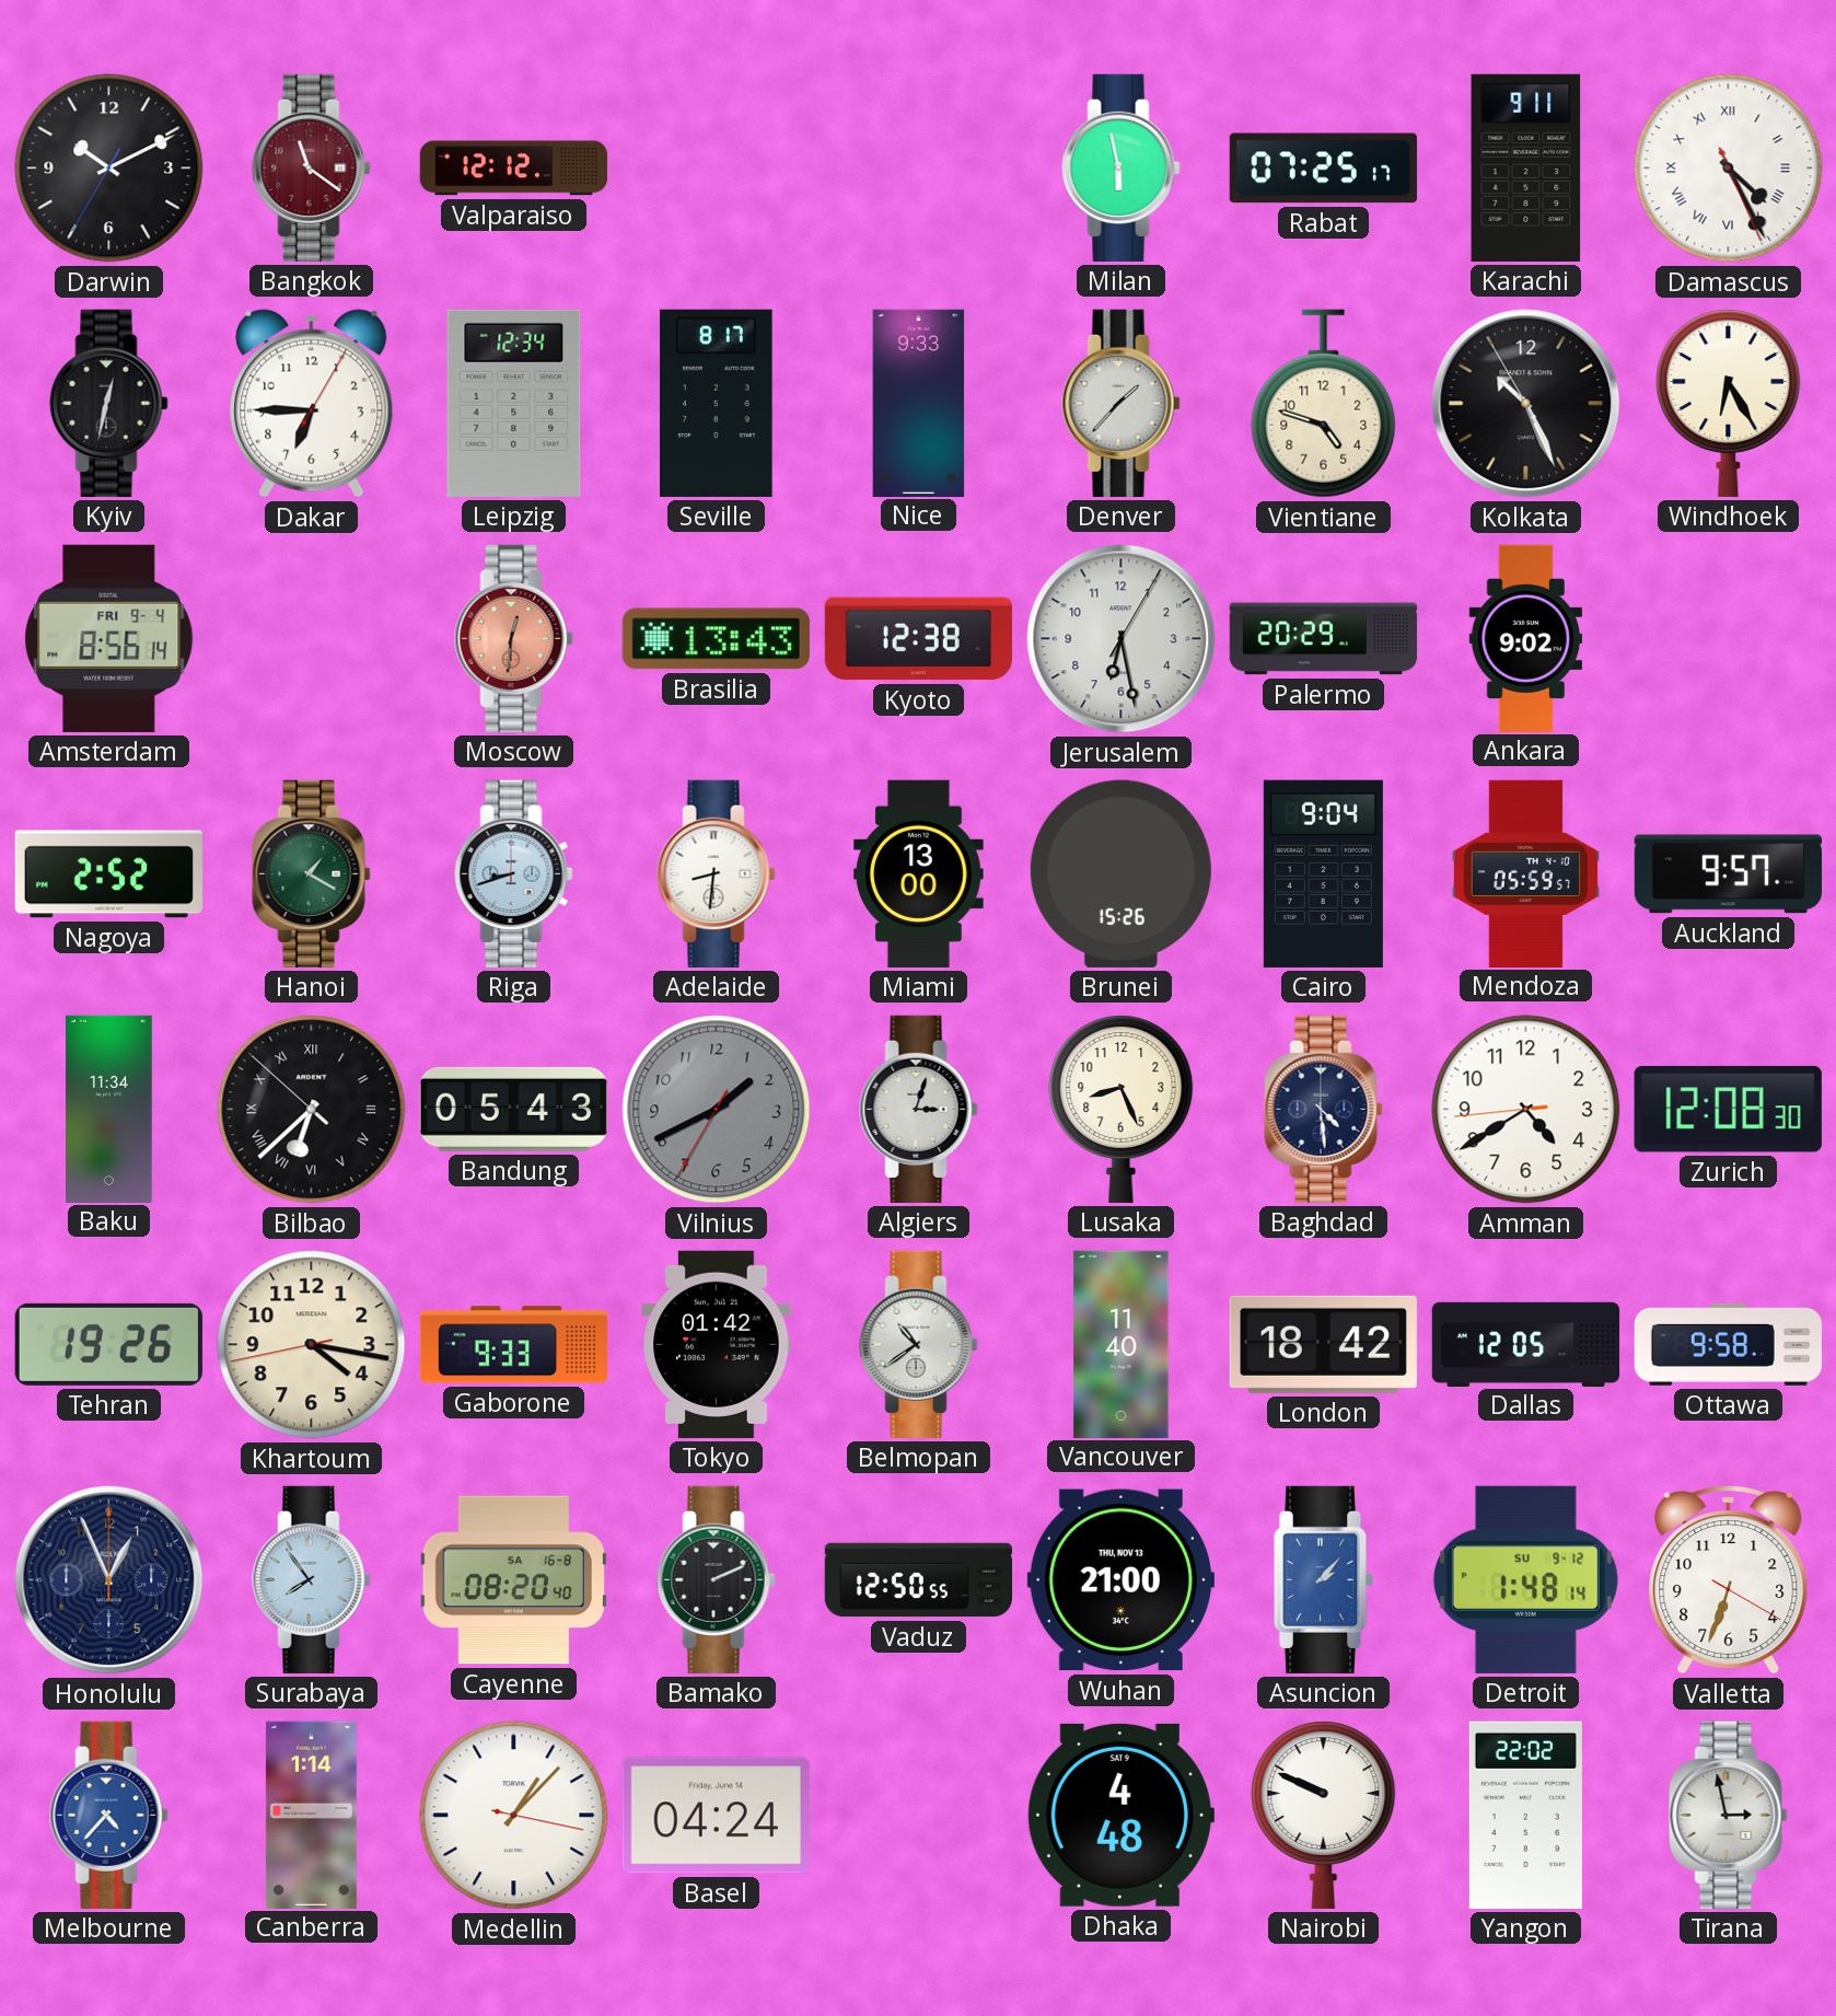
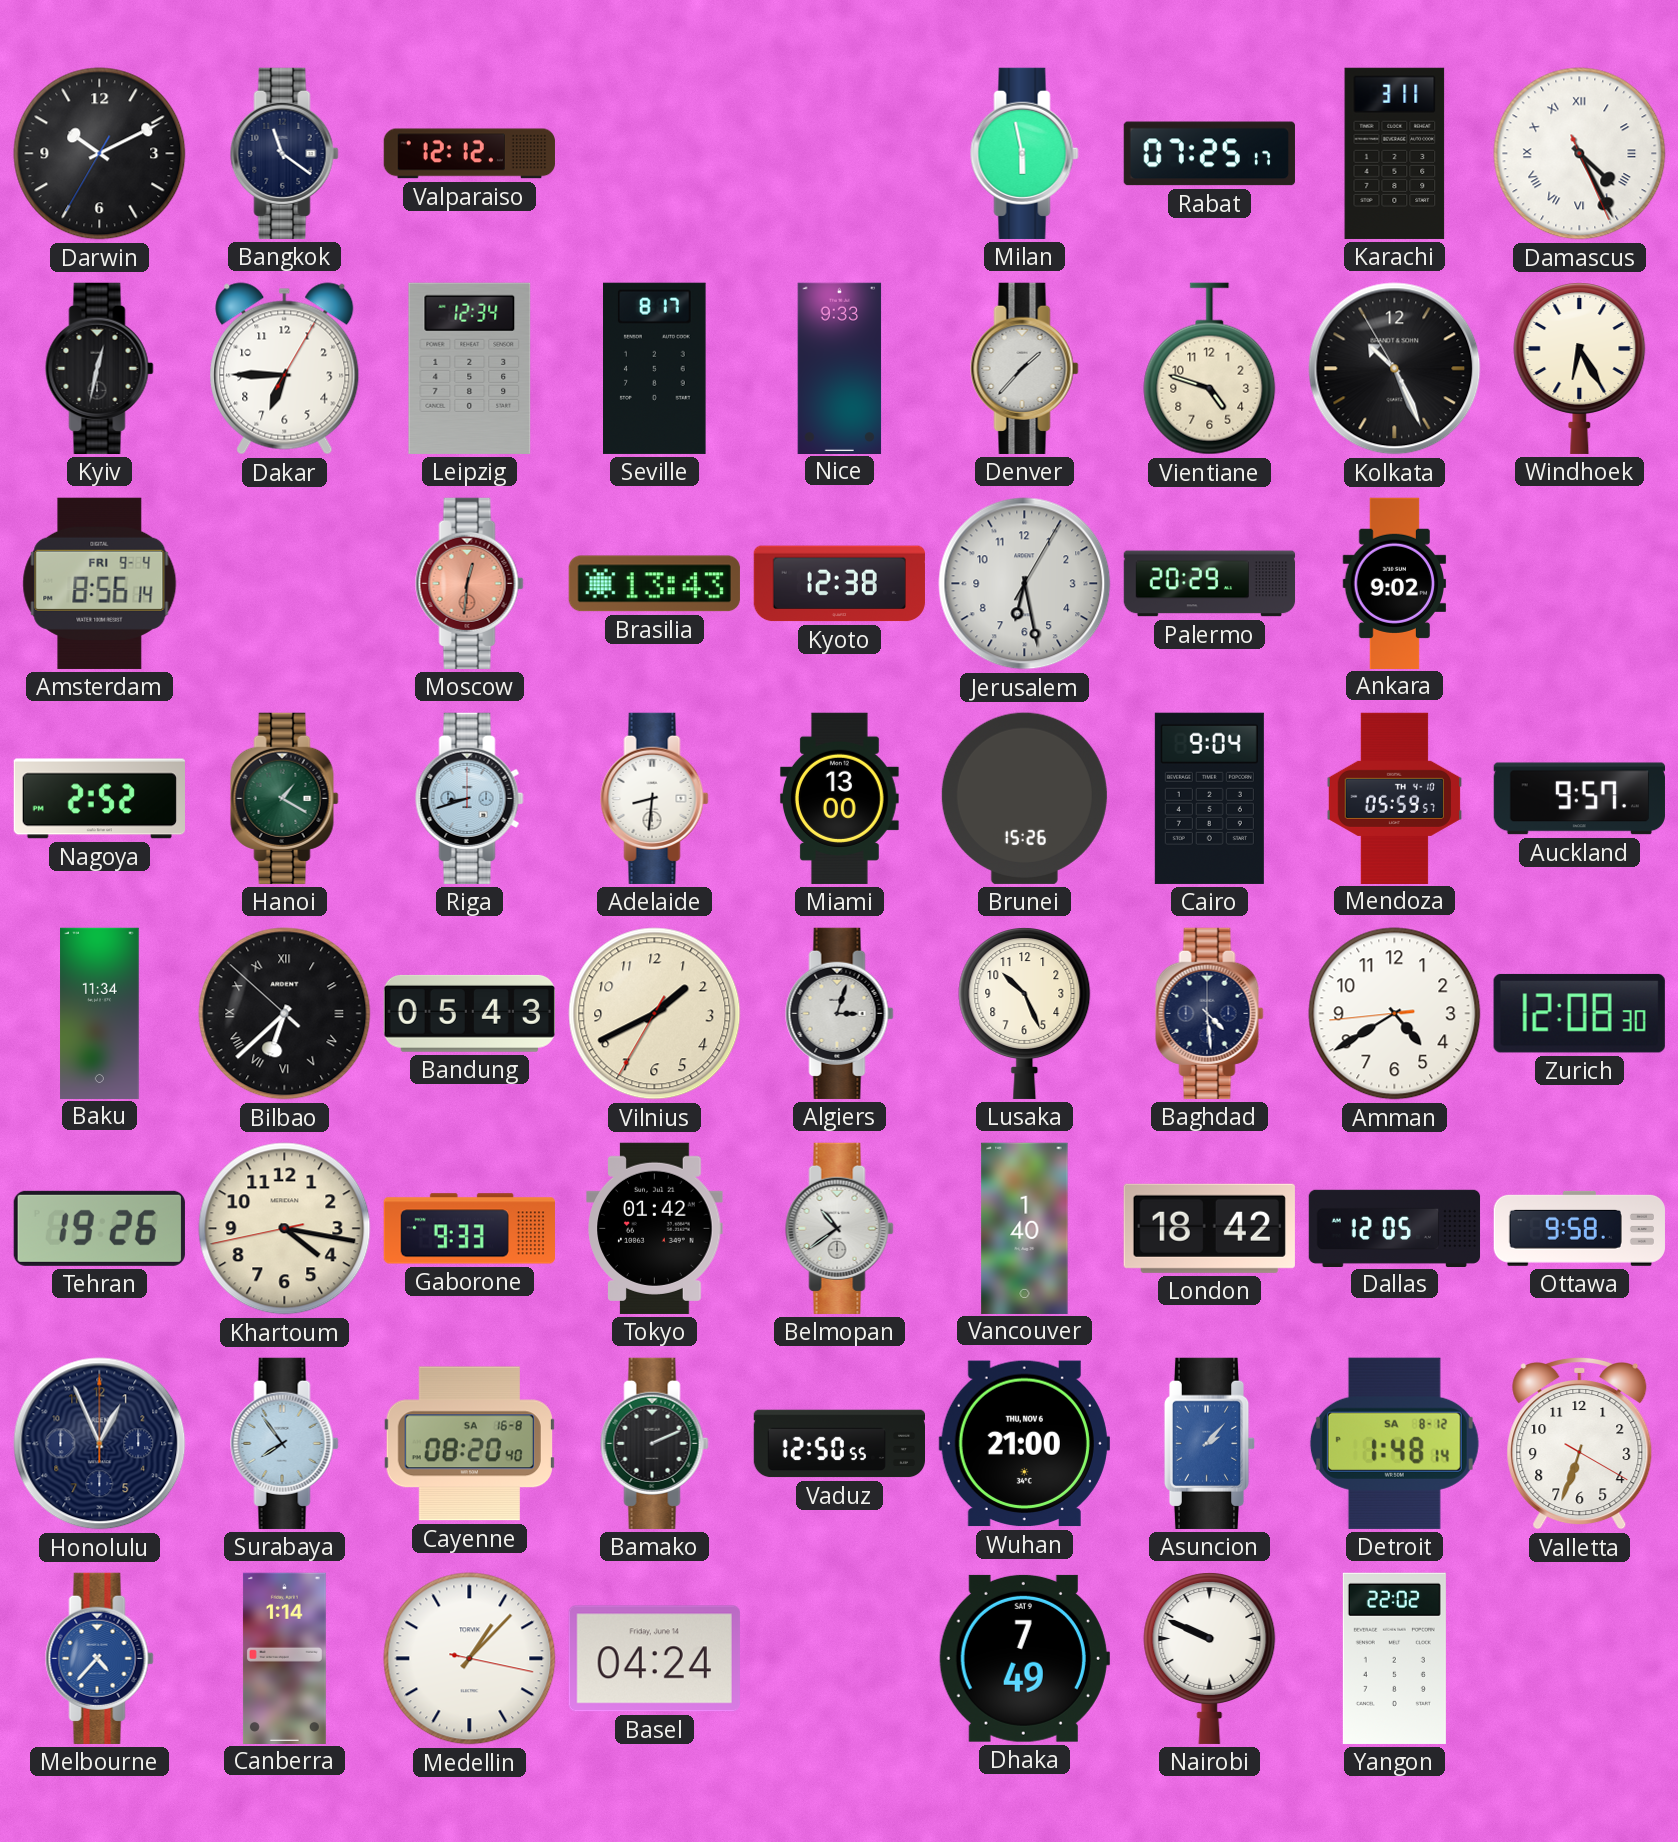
Bangkok dial: burgundy -> navy
Karachi: 9:11 -> 3:11
Vilnius dial: grey -> cream
Lusaka: 8:26 -> 10:26
Vancouver: 11:40 -> 1:40
Wuhan date: THU, NOV 13 -> THU, NOV 6
Detroit date: SU 9-12 -> SA 8-12
Dhaka: 4:48 -> 7:49
Tirana: 2:58 -> none
